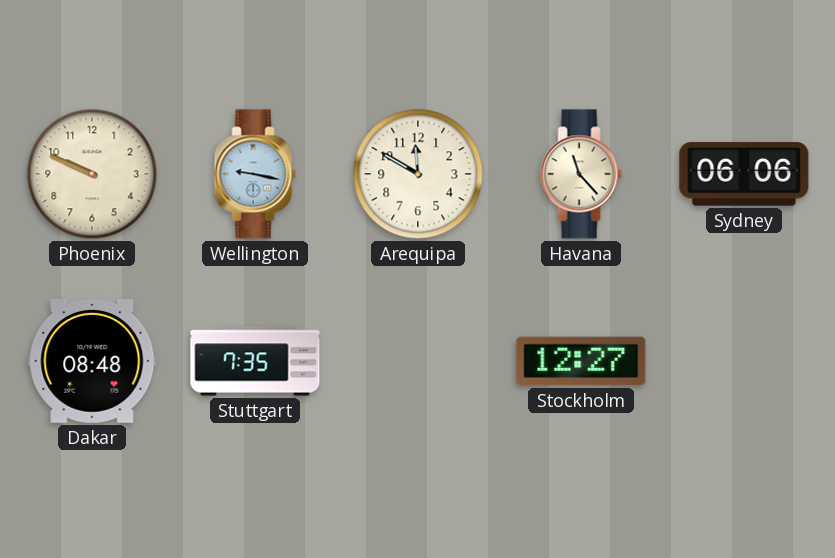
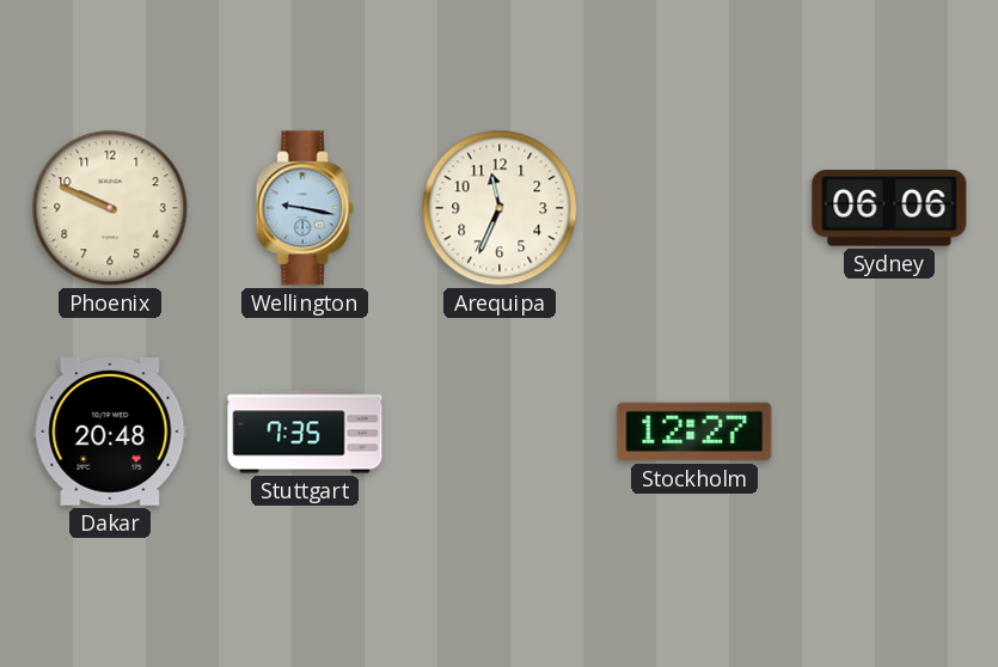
Arequipa: 11:50 -> 11:34
Havana: 11:23 -> none
Dakar: 08:48 -> 20:48
